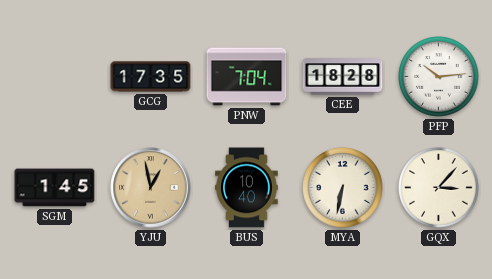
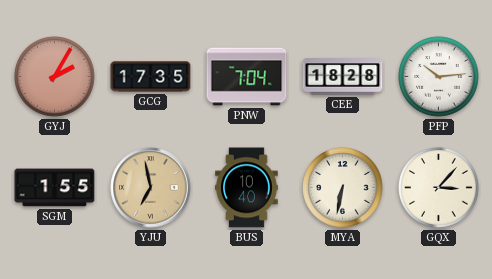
GYJ: none -> 2:05
SGM: 1:45 -> 1:55
YJU: 12:58 -> 6:58
